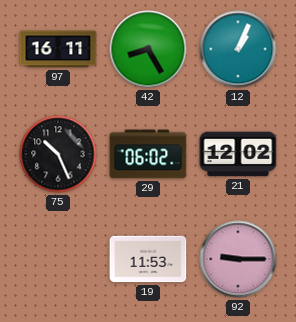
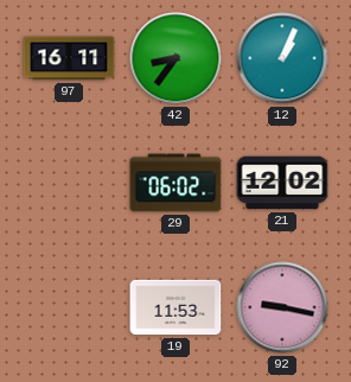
42: 8:25 -> 8:36
75: 10:26 -> none
92: 9:15 -> 9:17
